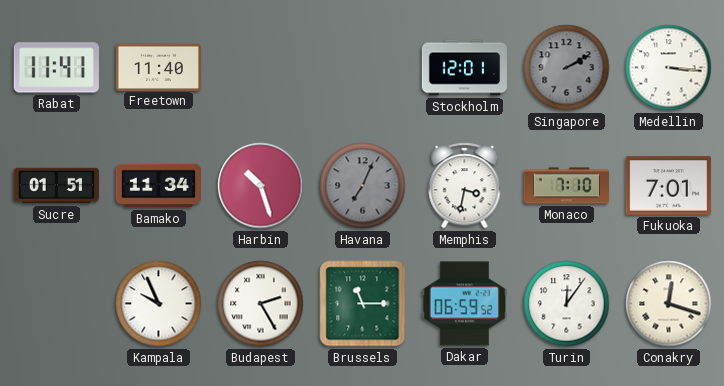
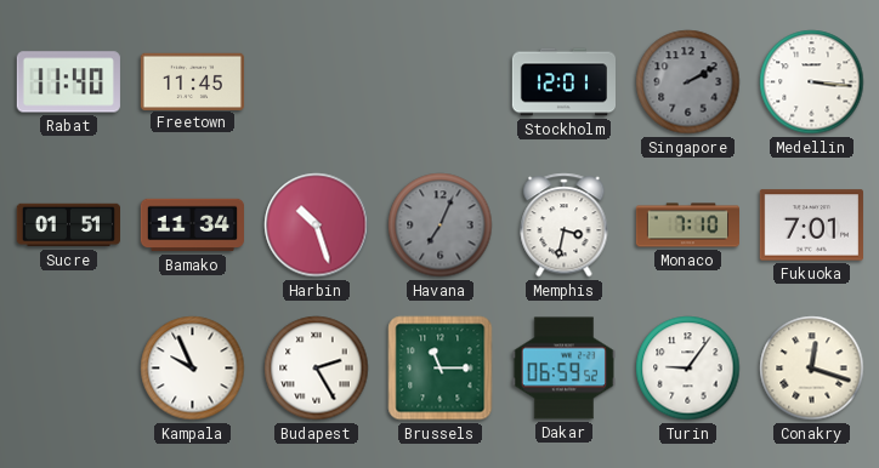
Rabat: 11:41 -> 11:40
Freetown: 11:40 -> 11:45
Turin: 12:06 -> 9:06
